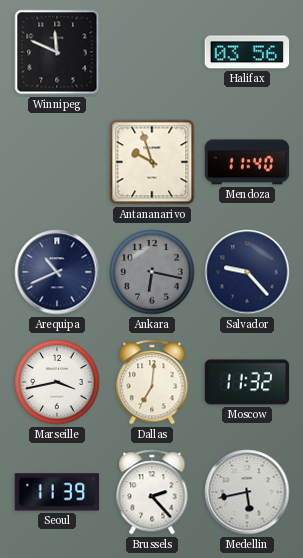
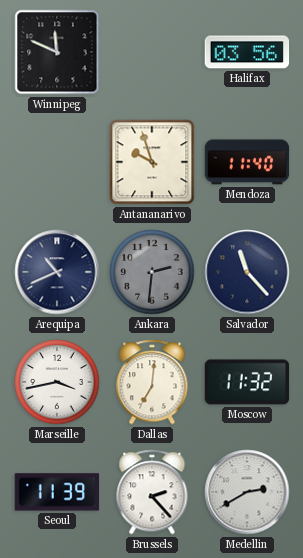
Ankara: 6:17 -> 2:31
Salvador: 9:23 -> 11:23
Medellin: 5:43 -> 2:40
